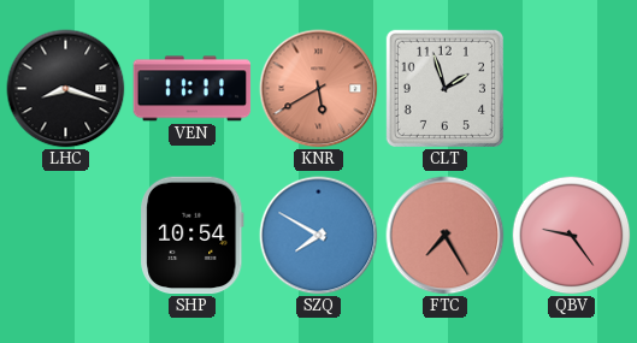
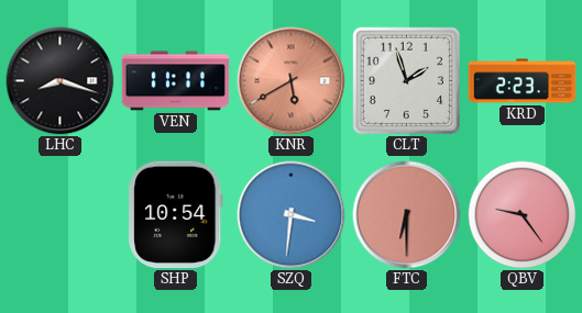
KRD: none -> 2:23
SZQ: 7:50 -> 3:31
FTC: 7:25 -> 6:30
